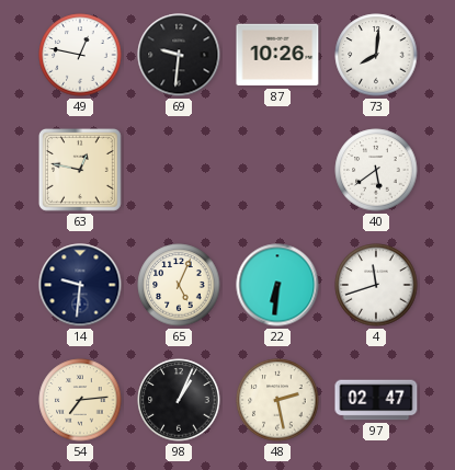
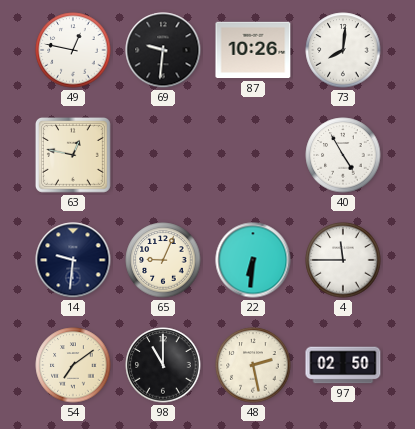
40: 5:39 -> 4:55
65: 5:04 -> 9:04
4: 11:42 -> 11:45
54: 7:14 -> 7:09
98: 1:04 -> 11:00
97: 02:47 -> 02:50
